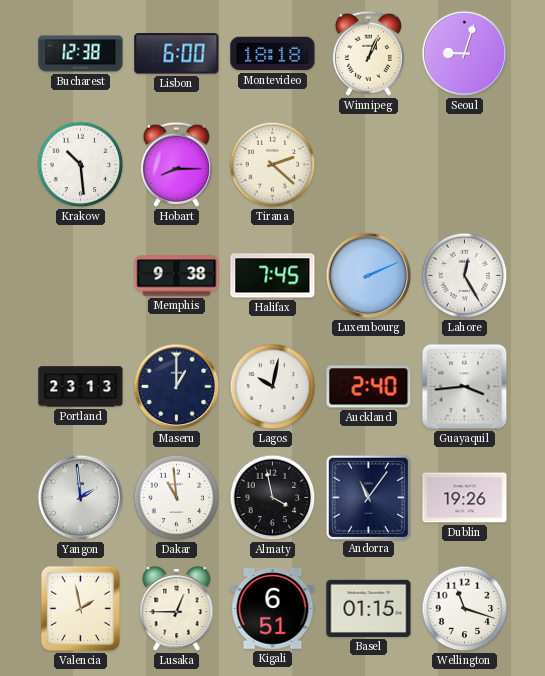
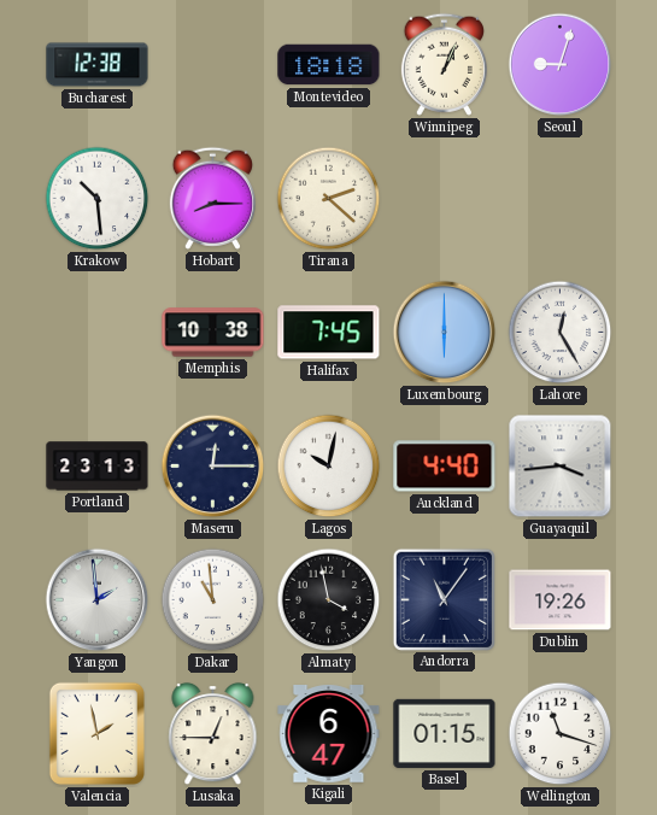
Lisbon: 6:00 -> none
Memphis: 9:38 -> 10:38
Luxembourg: 2:11 -> 6:00
Maseru: 1:00 -> 12:15
Auckland: 2:40 -> 4:40
Kigali: 6:51 -> 6:47
